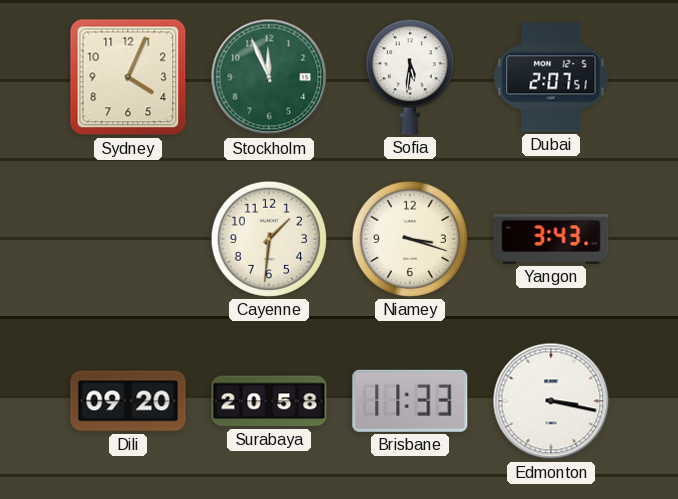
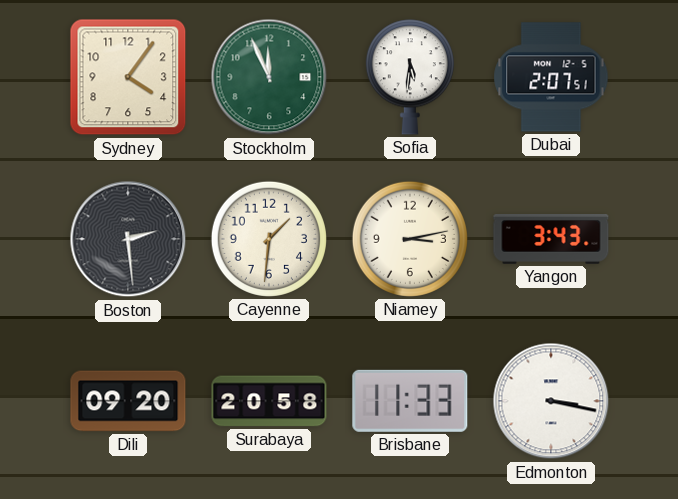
Sydney: 4:04 -> 4:06
Boston: none -> 2:29
Niamey: 3:18 -> 3:13
